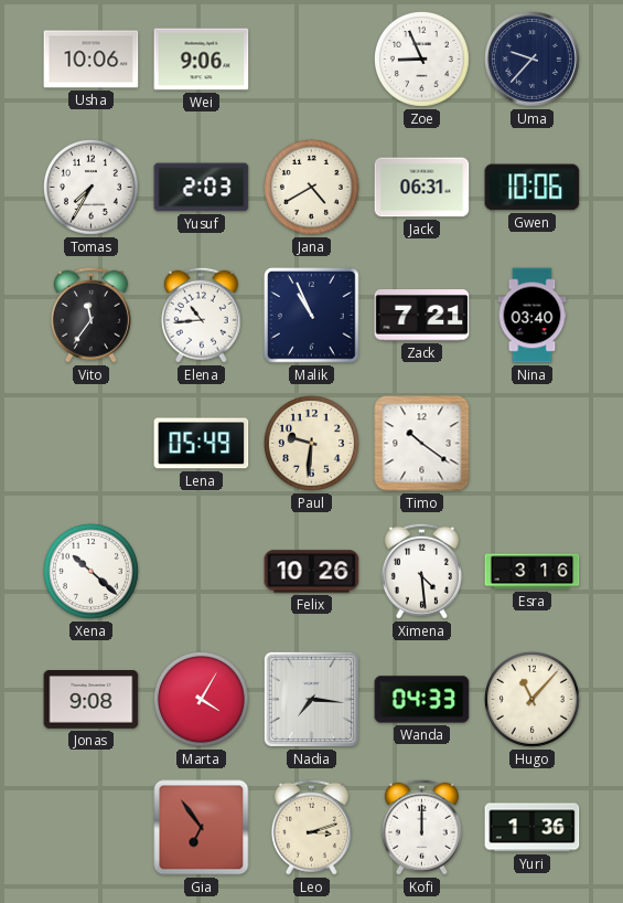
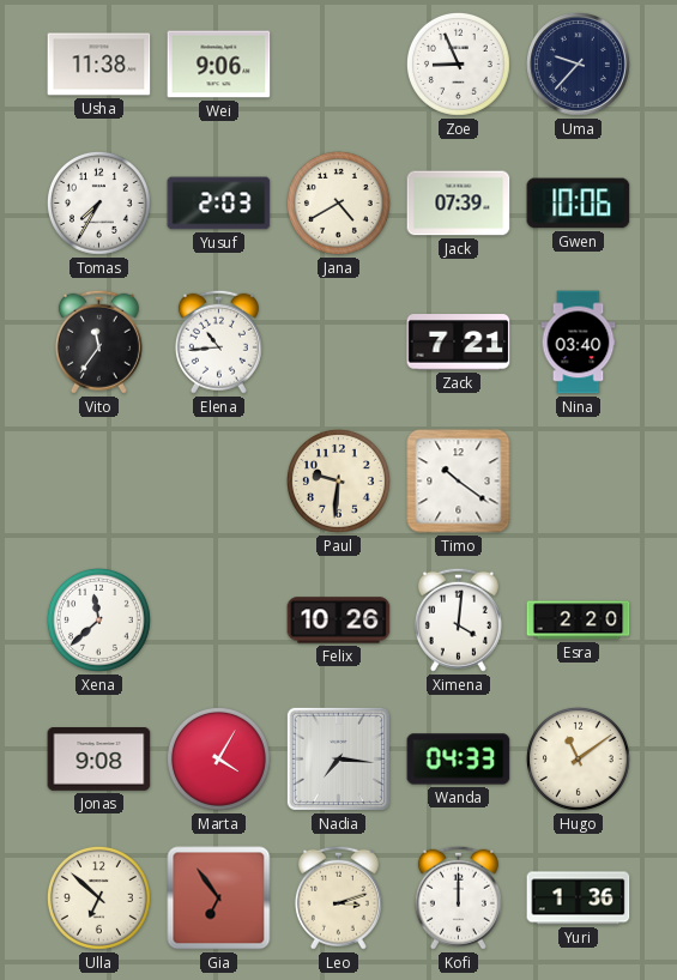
Usha: 10:06 -> 11:38
Jack: 06:31 -> 07:39
Malik: 10:56 -> none
Lena: 05:49 -> none
Xena: 10:22 -> 11:38
Ximena: 4:29 -> 4:01
Esra: 3:16 -> 2:20
Hugo: 11:07 -> 11:09
Ulla: none -> 6:52
